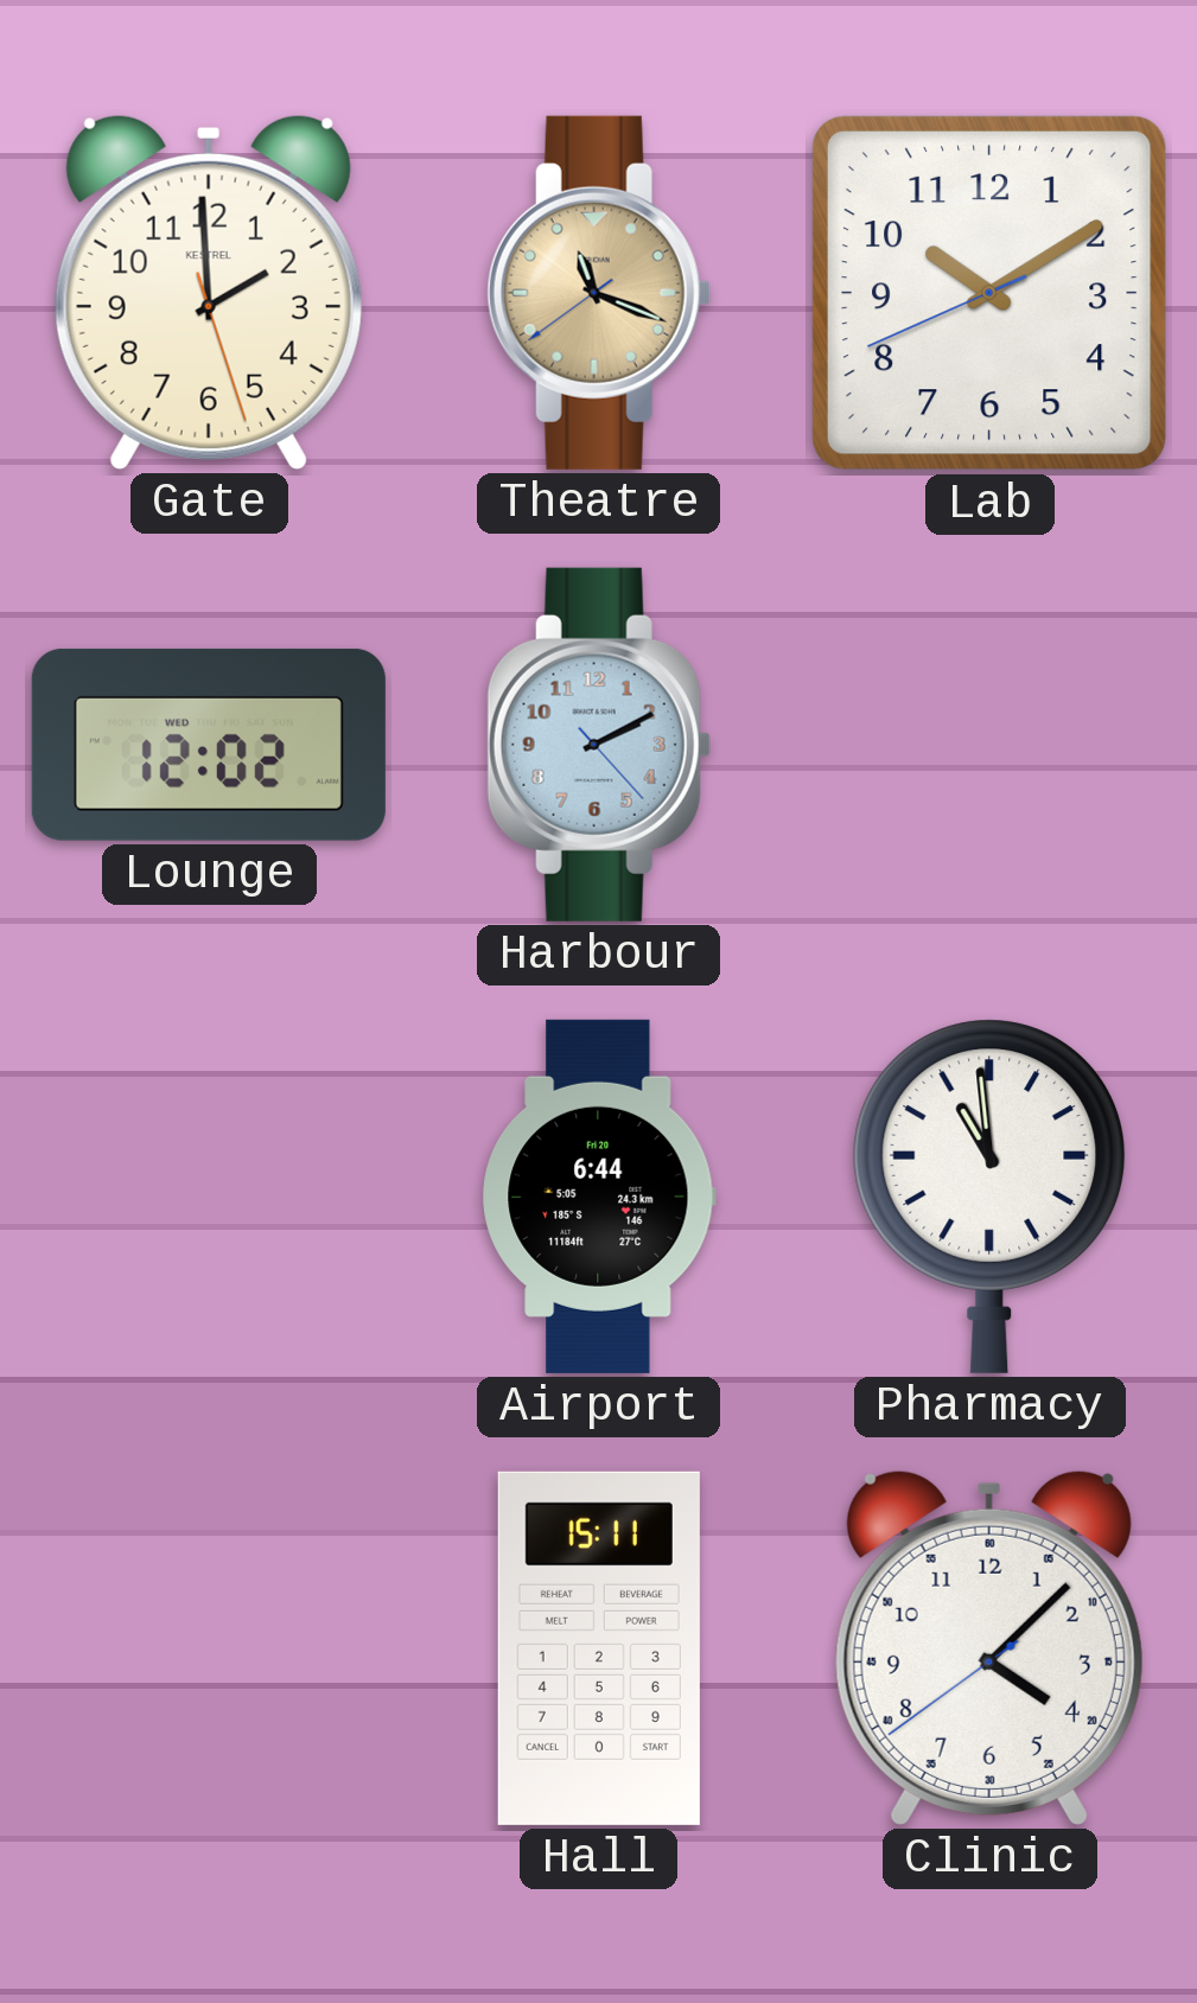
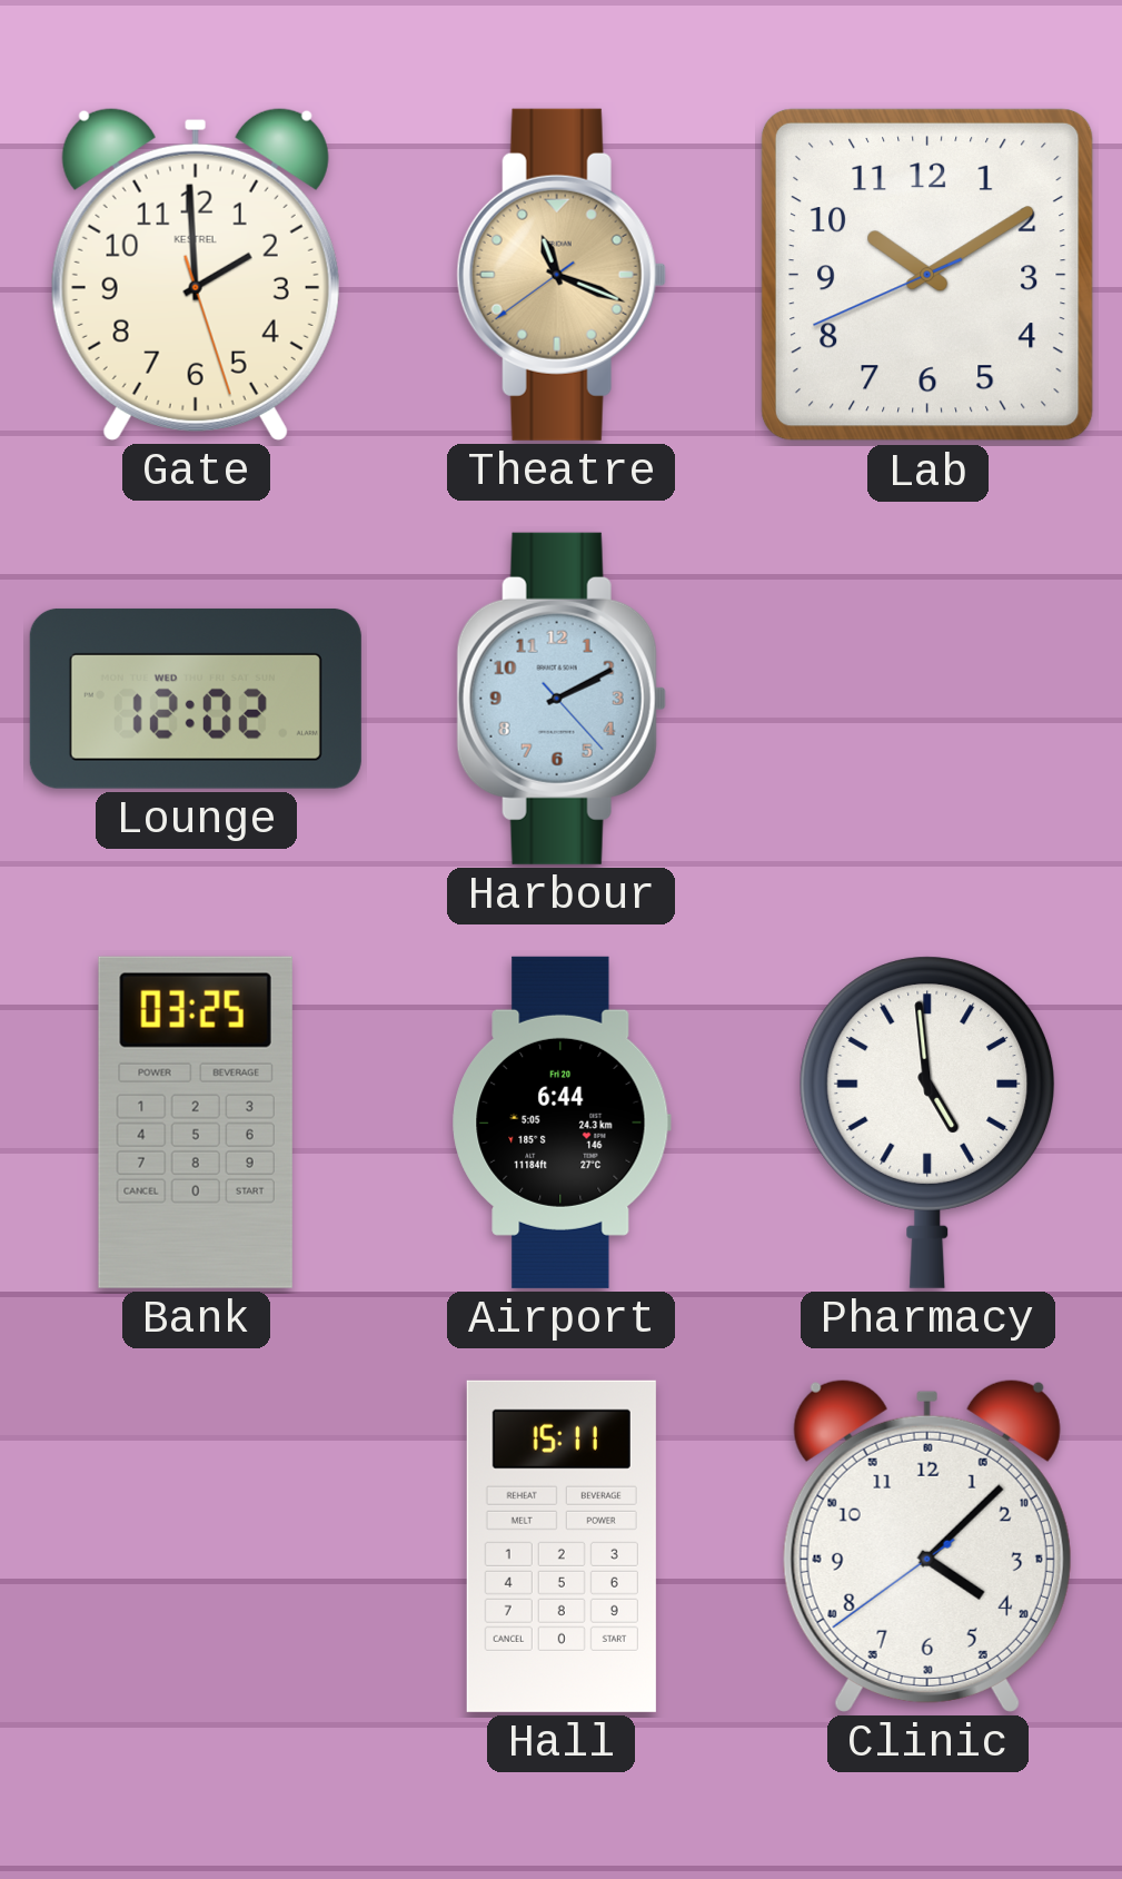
Bank: none -> 03:25
Pharmacy: 10:59 -> 4:59
